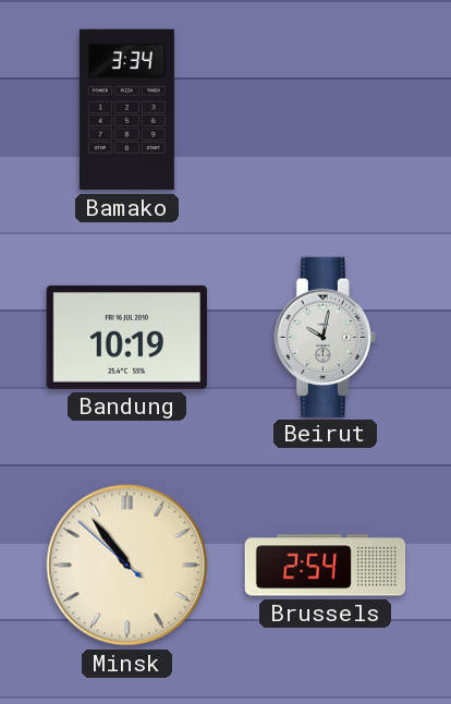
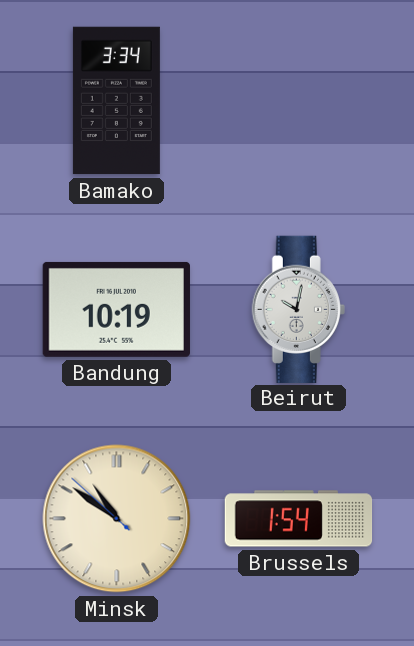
Minsk: 10:53 -> 10:50
Brussels: 2:54 -> 1:54
